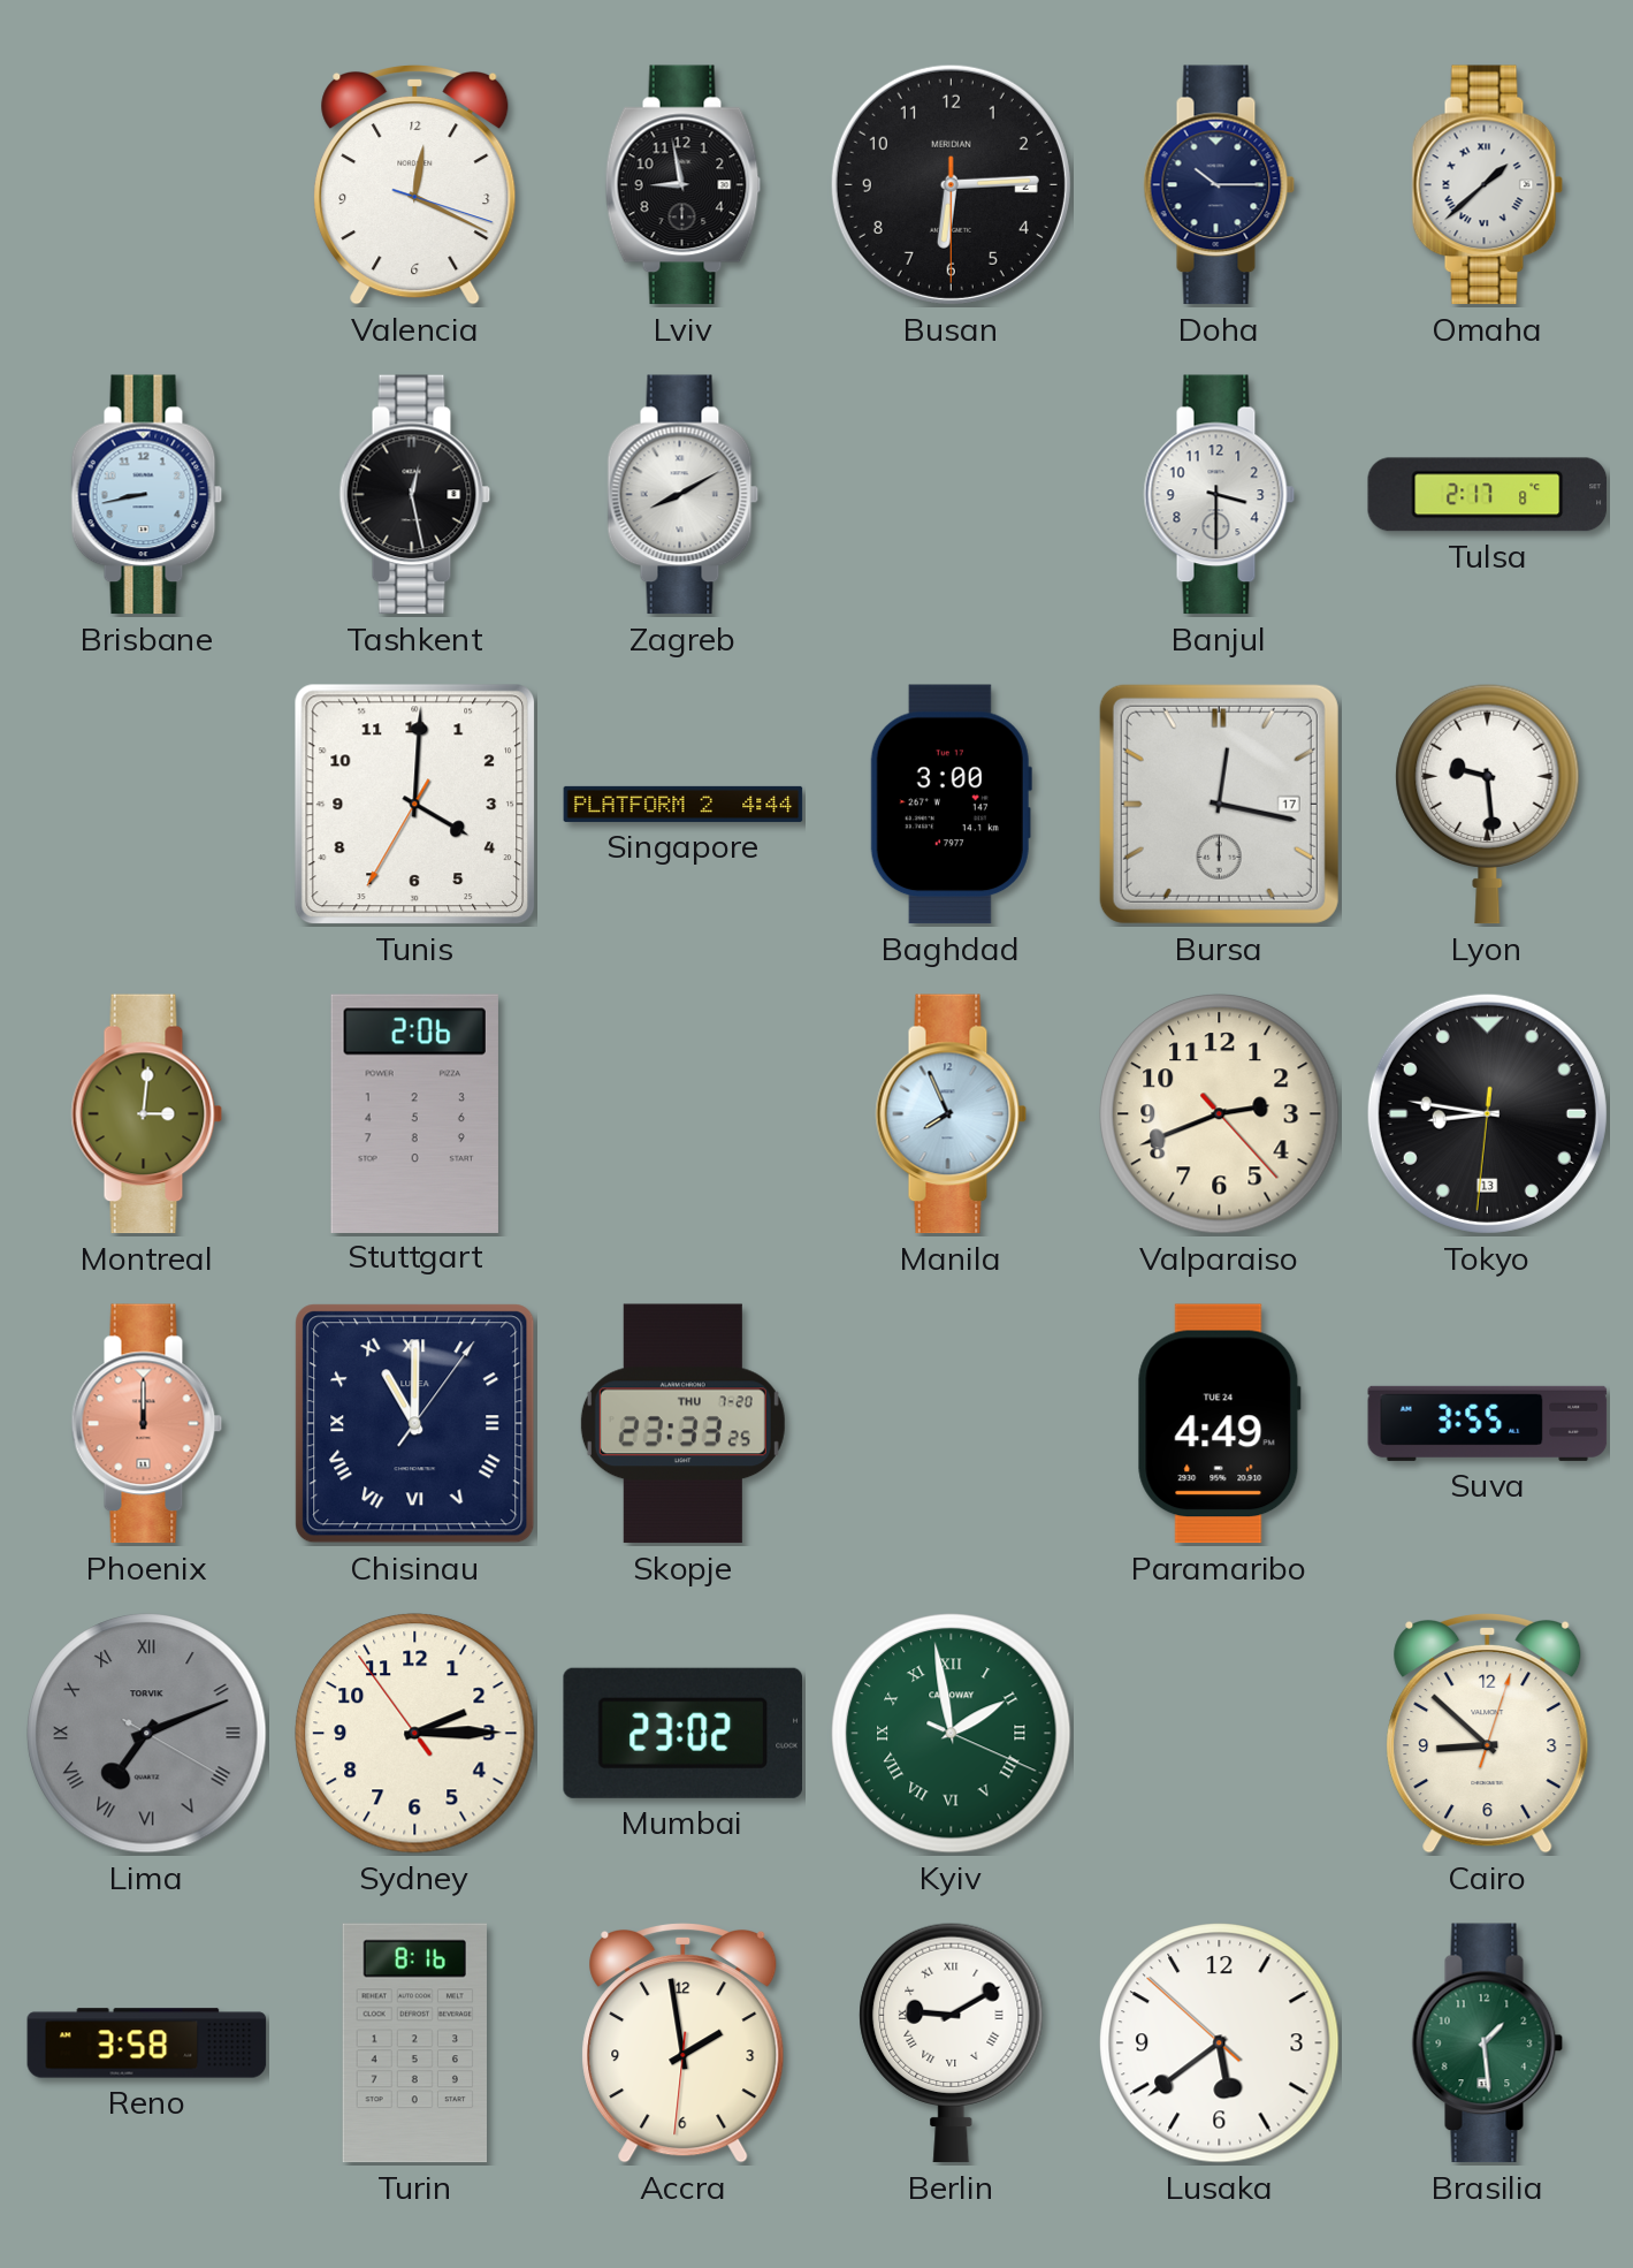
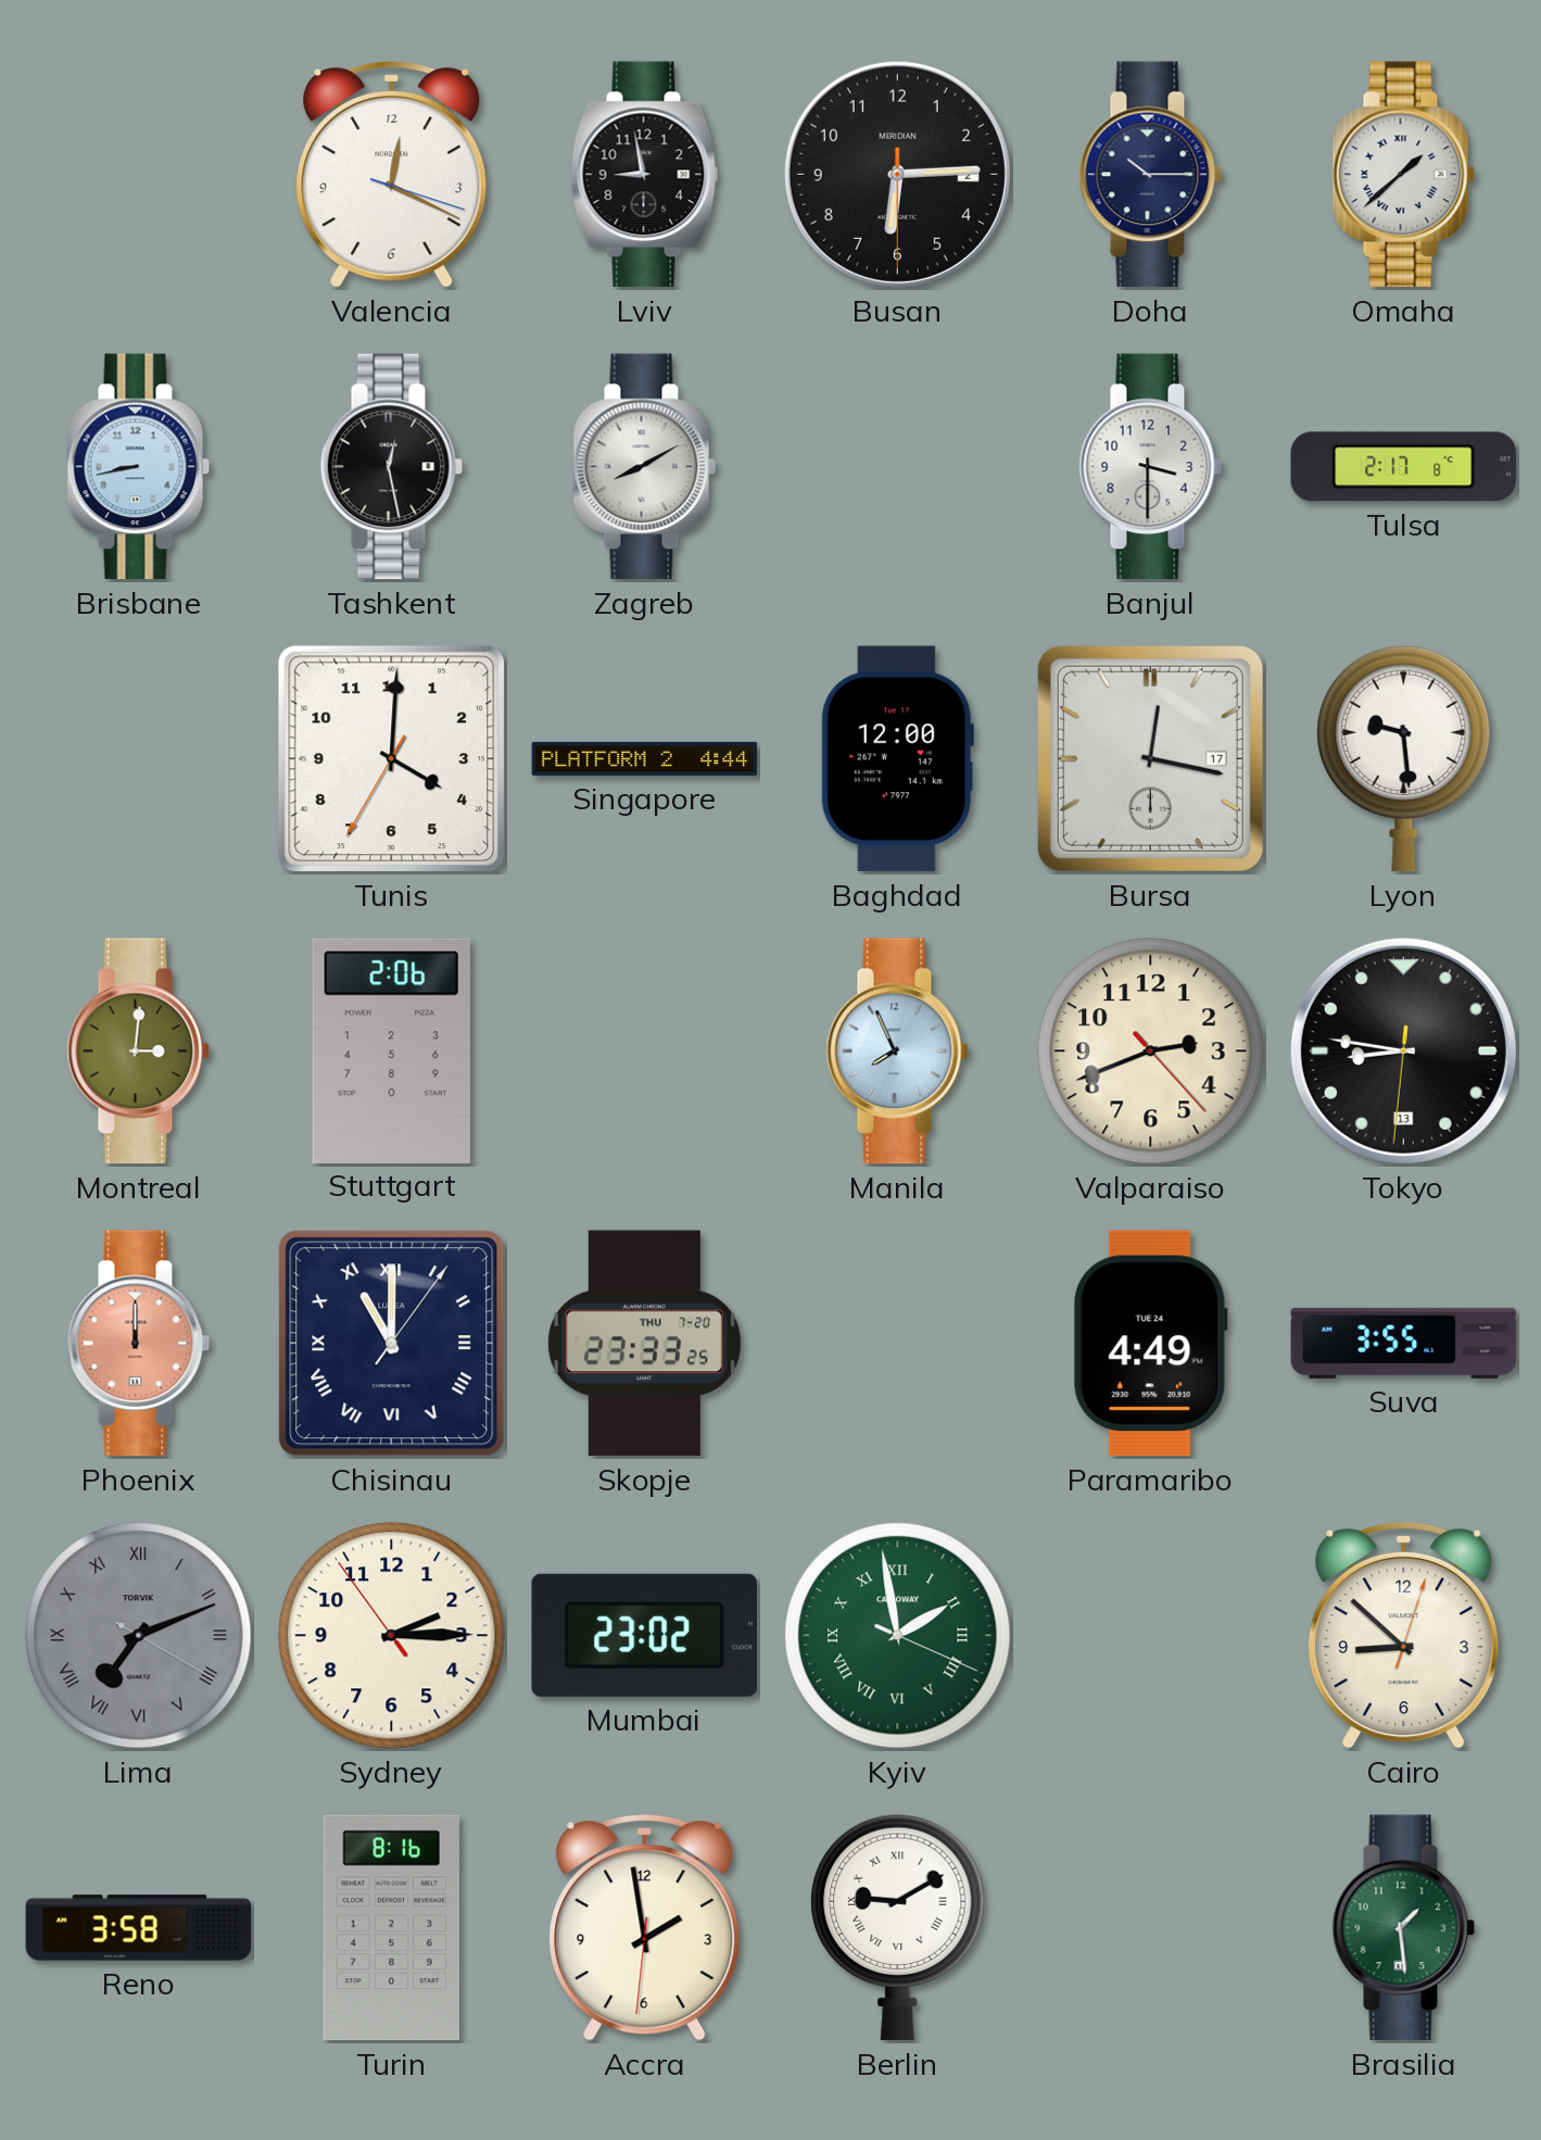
Baghdad: 3:00 -> 12:00
Lusaka: 5:38 -> none
